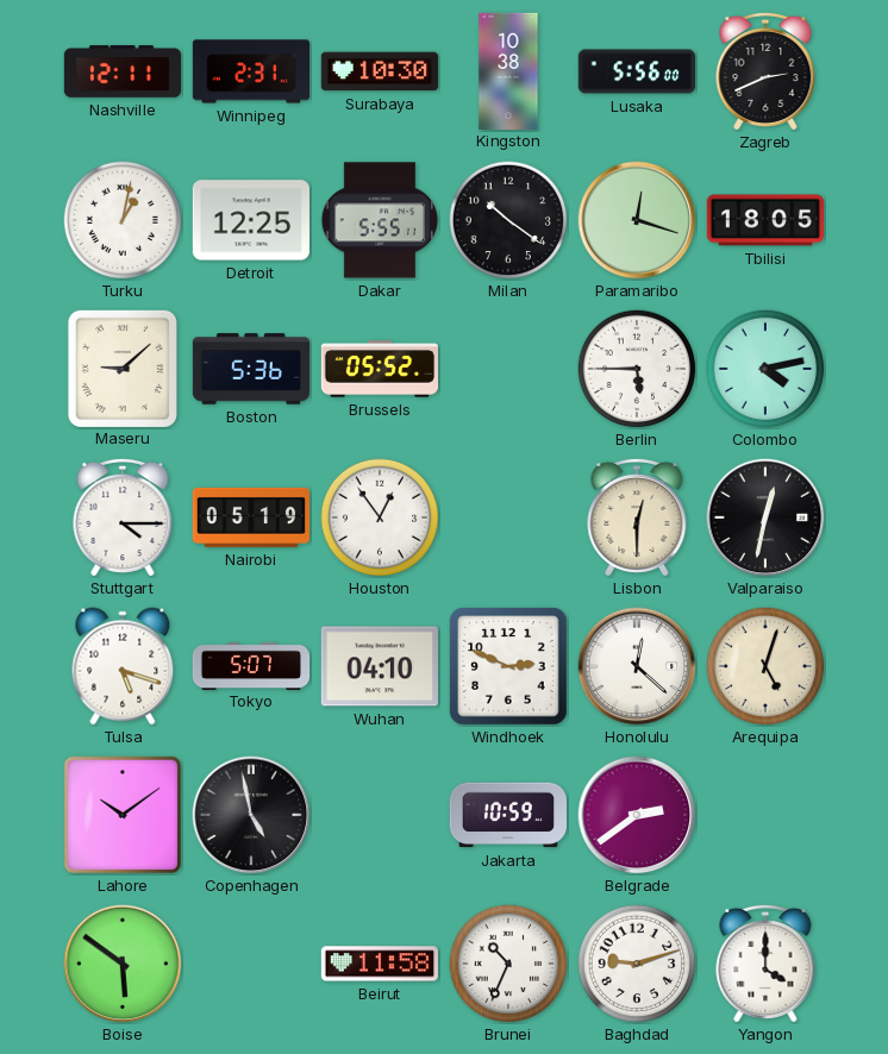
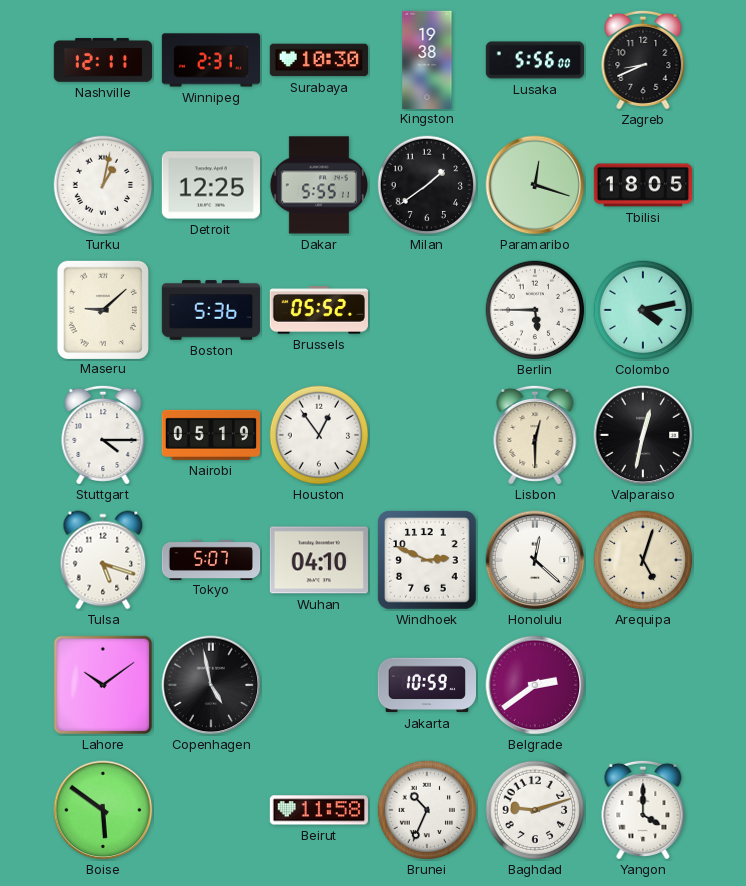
Kingston: 10:38 -> 19:38
Zagreb: 2:41 -> 8:41
Milan: 10:21 -> 1:39
